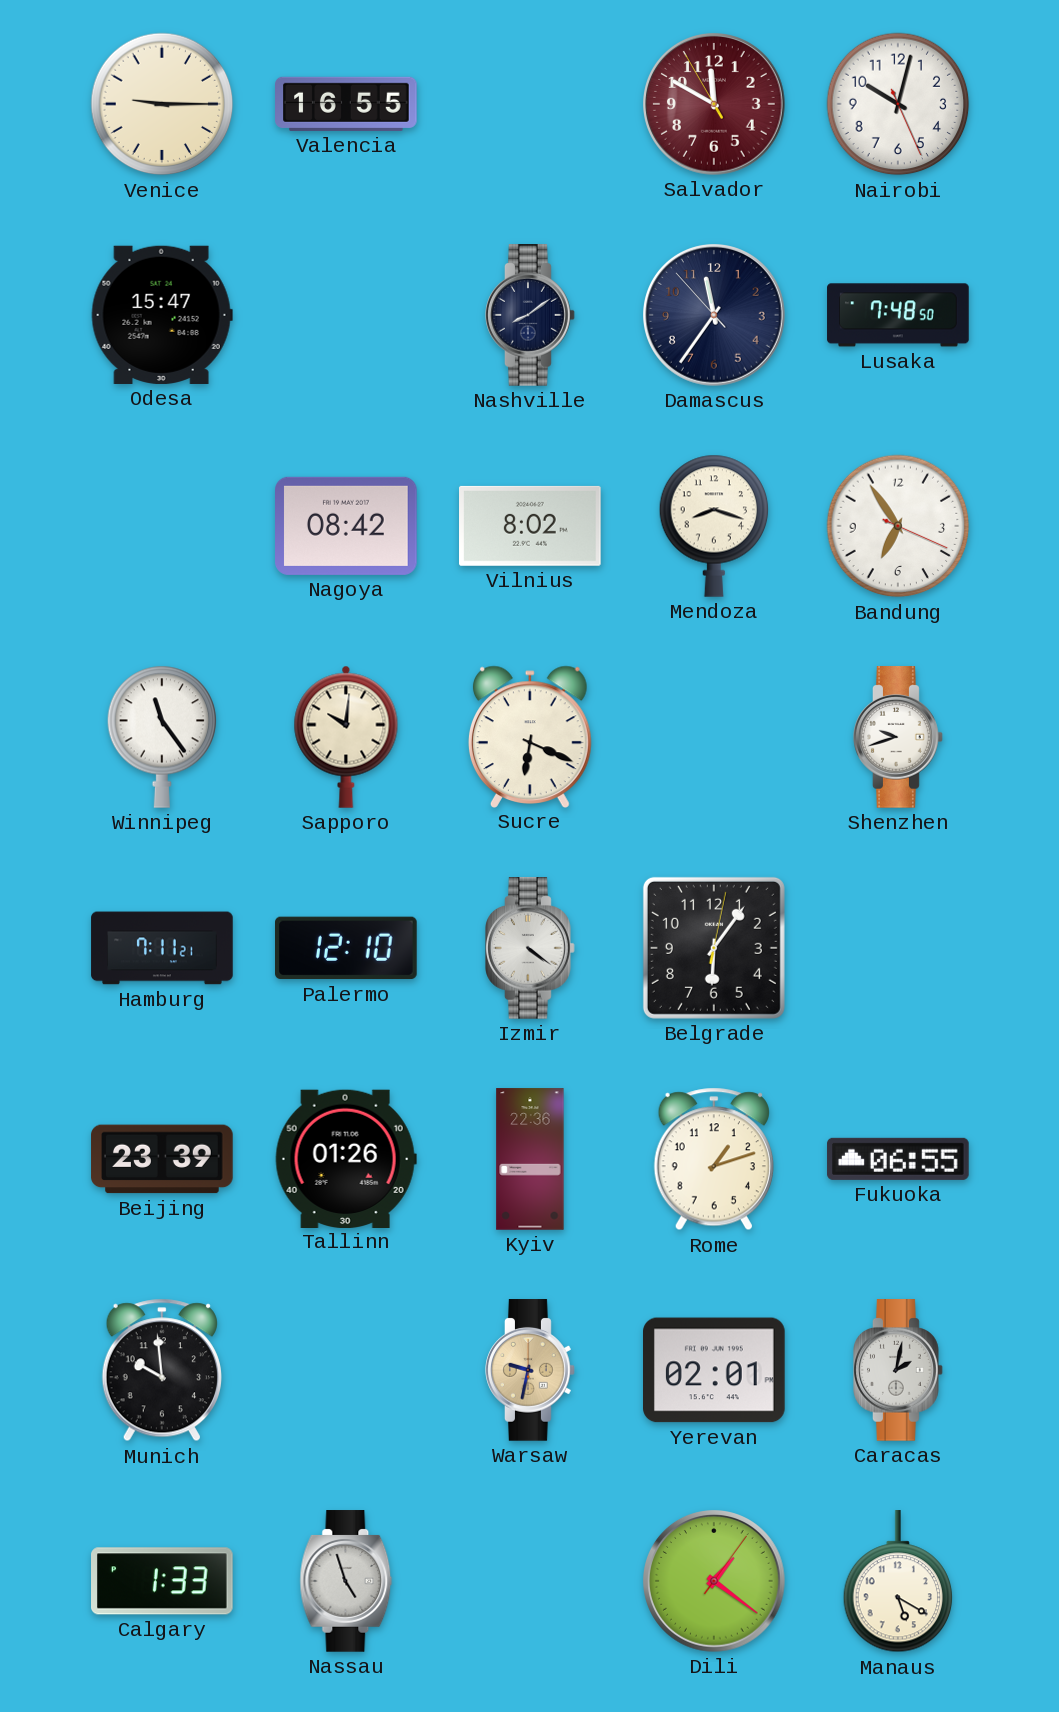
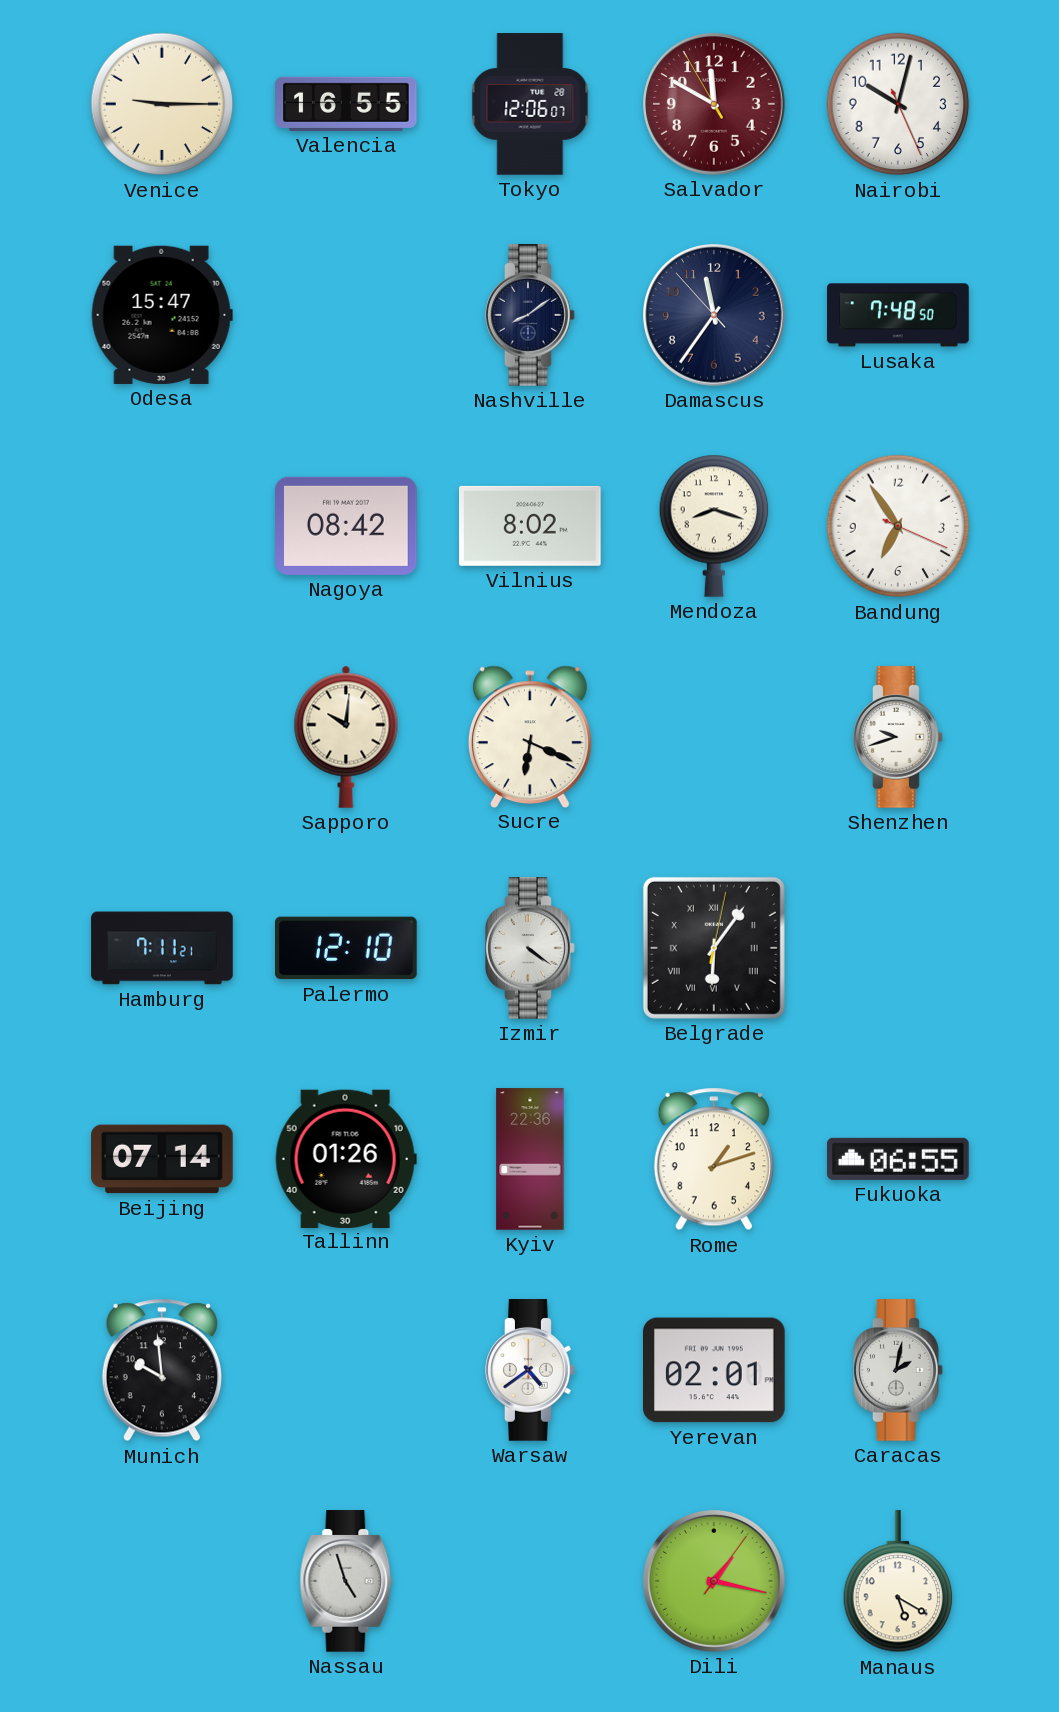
Tokyo: none -> 12:06
Winnipeg: 11:24 -> none
Belgrade numerals: Arabic -> Roman
Beijing: 23:39 -> 07:14
Warsaw: 9:32 -> 4:39
Warsaw dial: champagne -> white
Calgary: 1:33 -> none
Dili: 1:21 -> 1:17
